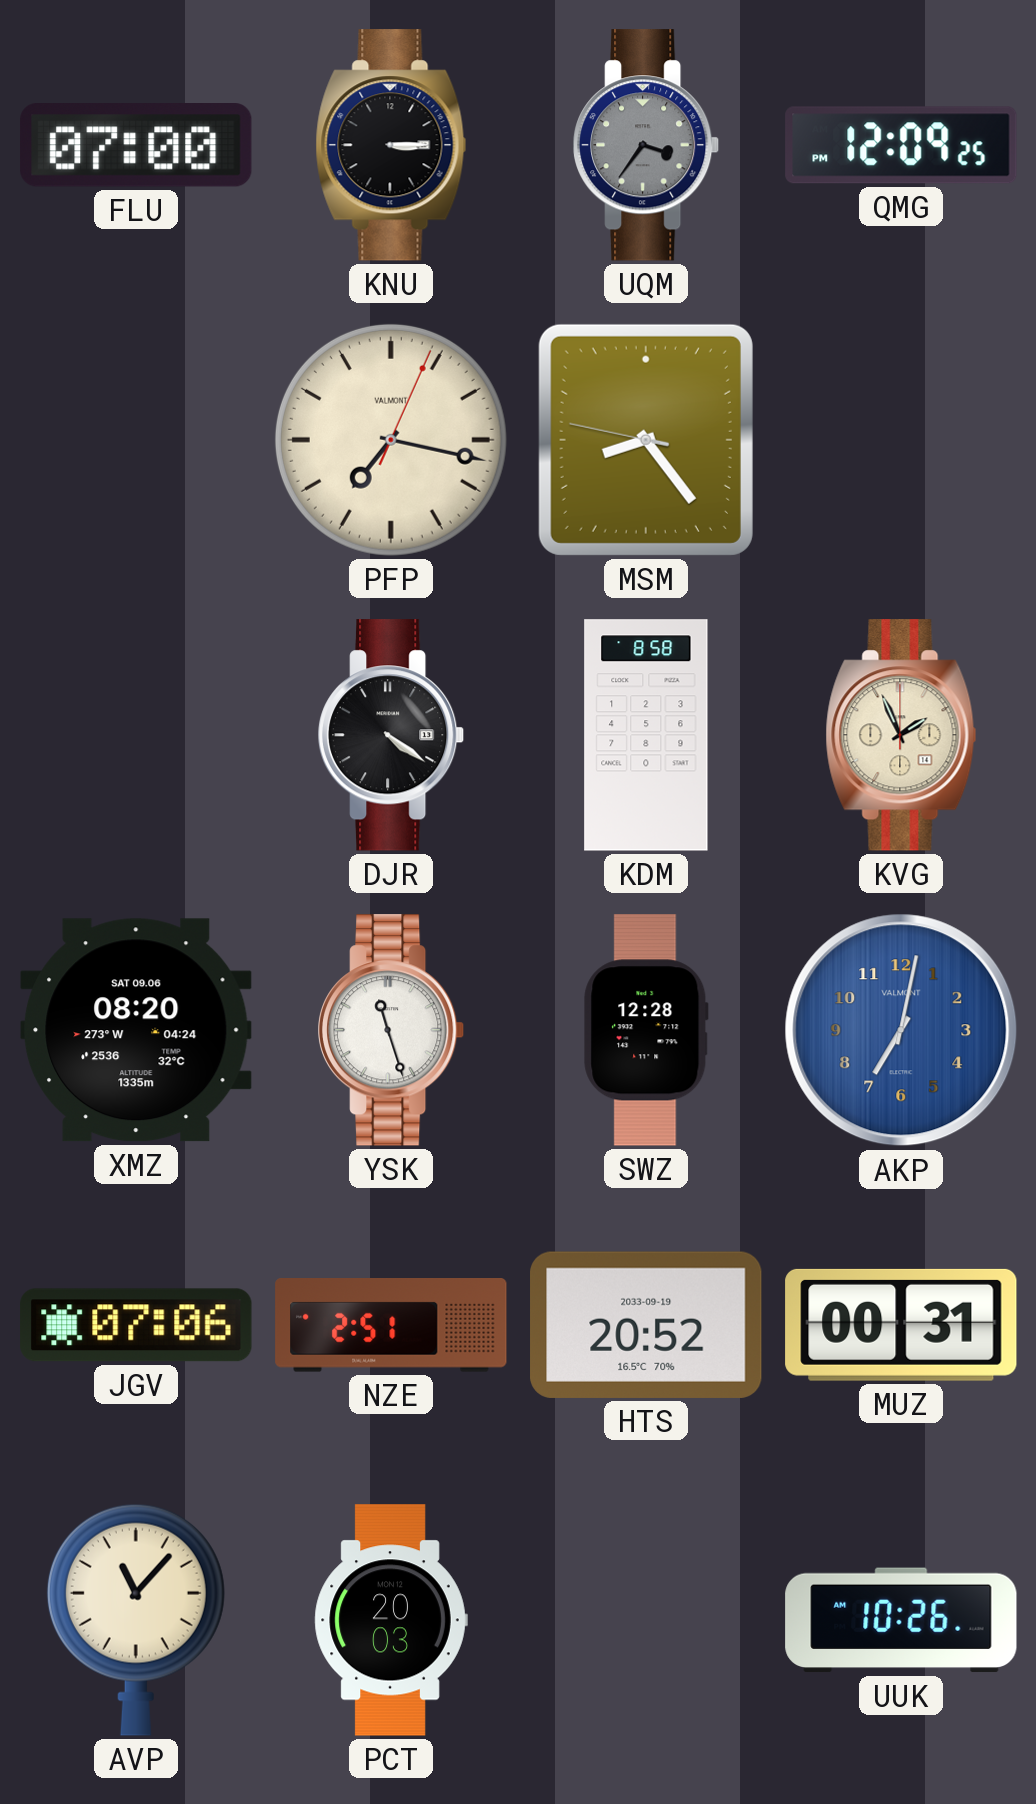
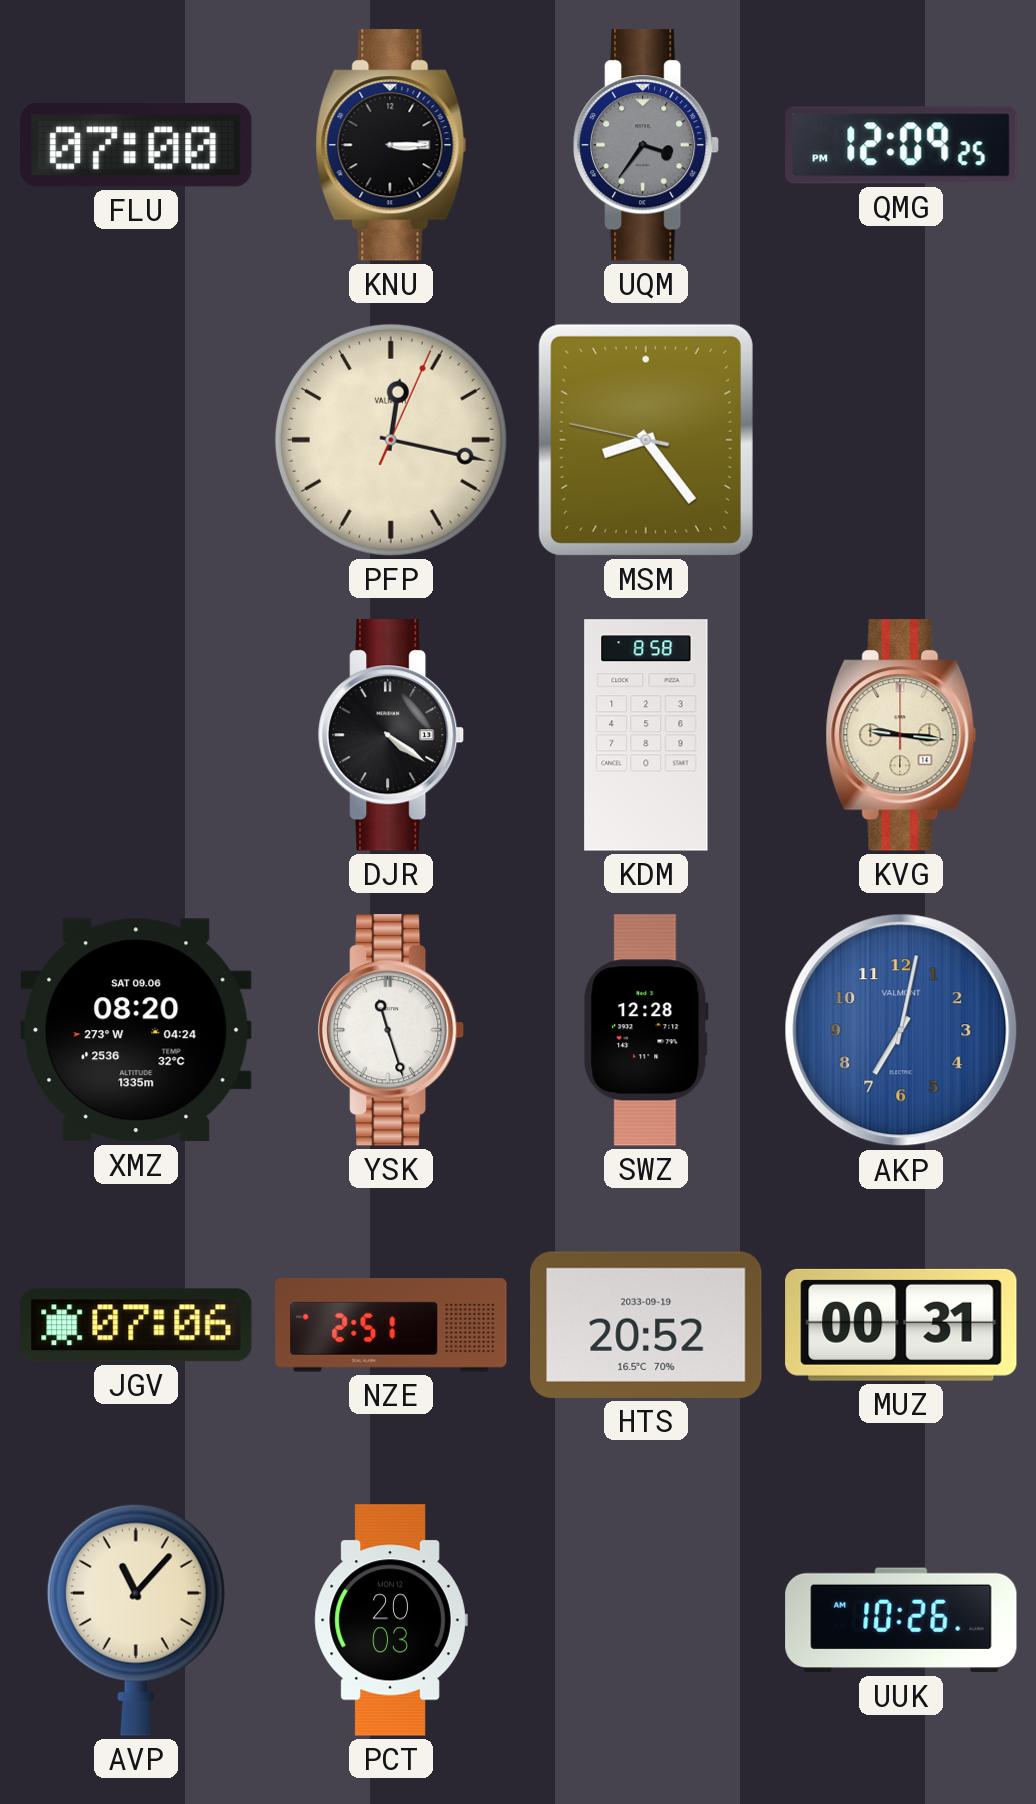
PFP: 7:17 -> 12:17
KVG: 1:56 -> 9:16
